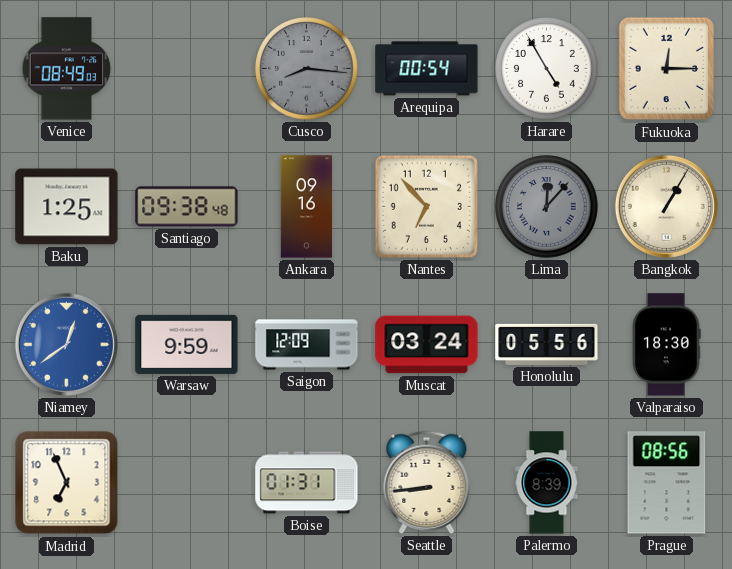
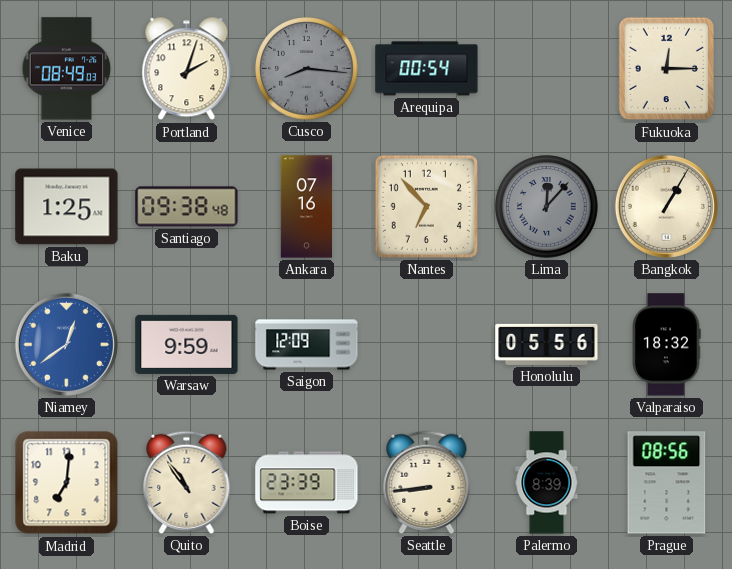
Portland: none -> 2:03
Harare: 4:55 -> none
Ankara: 09:16 -> 07:16
Muscat: 03:24 -> none
Valparaiso: 18:30 -> 18:32
Madrid: 6:56 -> 7:01
Quito: none -> 10:54
Boise: 01:31 -> 23:39
